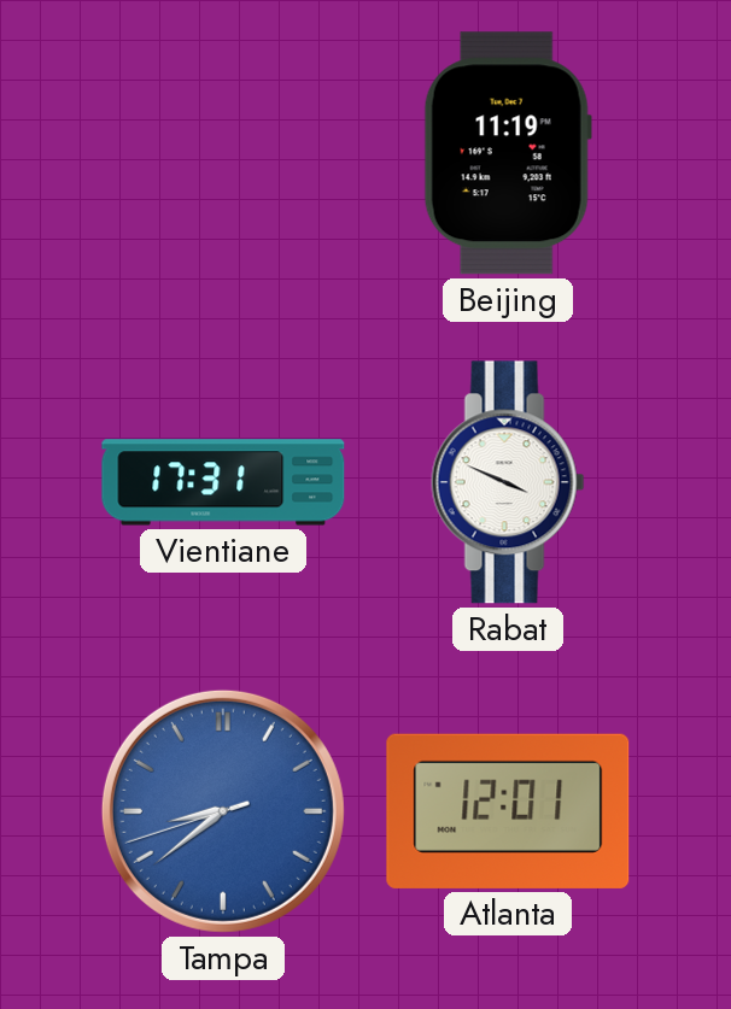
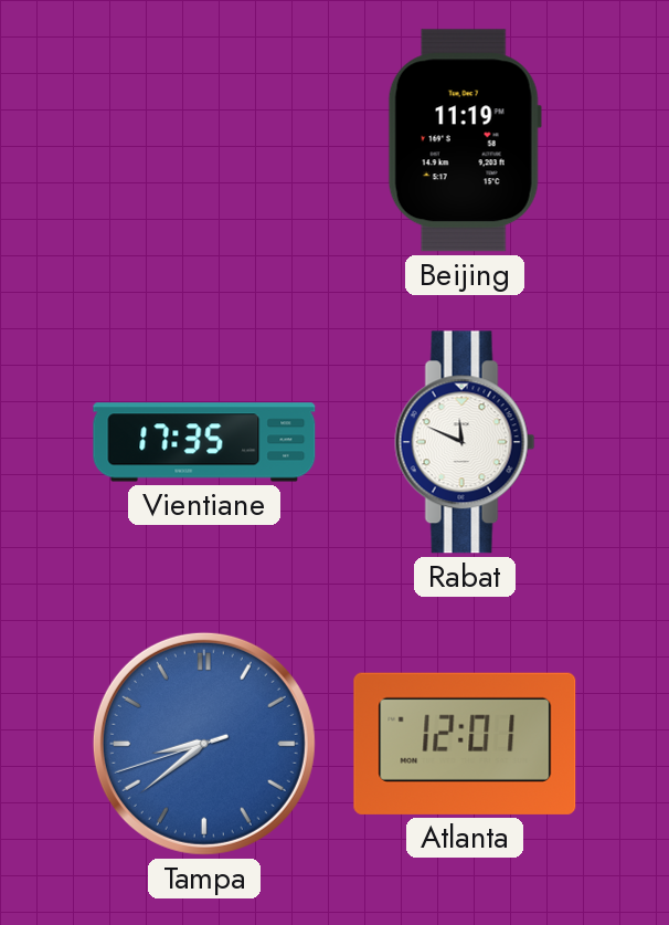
Vientiane: 17:31 -> 17:35
Rabat: 3:49 -> 11:49
